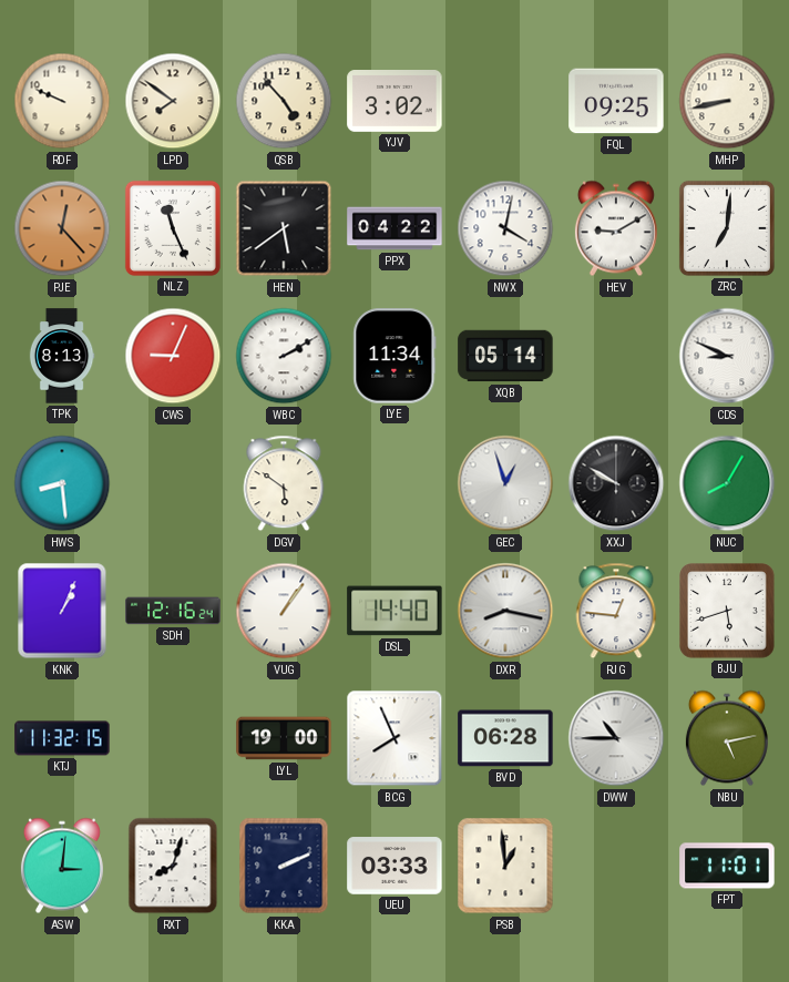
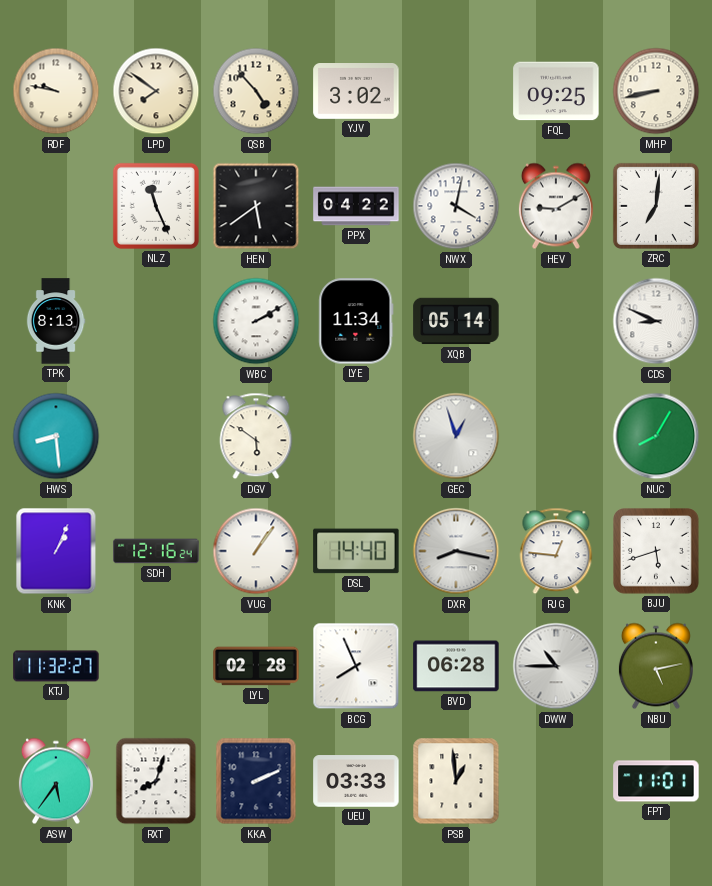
RDF: 9:49 -> 9:47
PJE: 12:23 -> none
CWS: 9:04 -> none
XXJ: 9:50 -> none
KTJ: 11:32:15 -> 11:32:27
LYL: 19:00 -> 02:28
ASW: 3:01 -> 5:36
